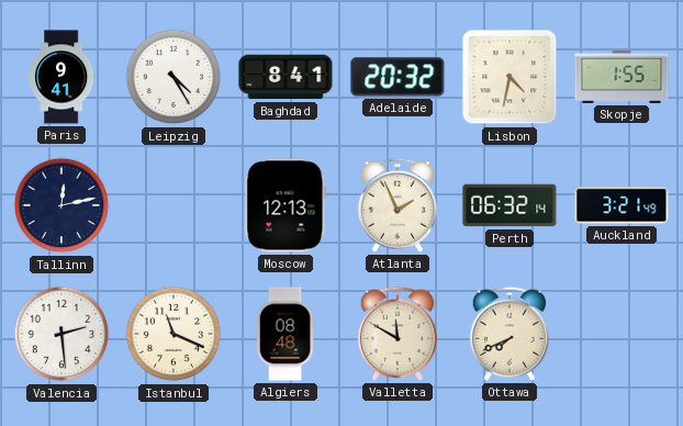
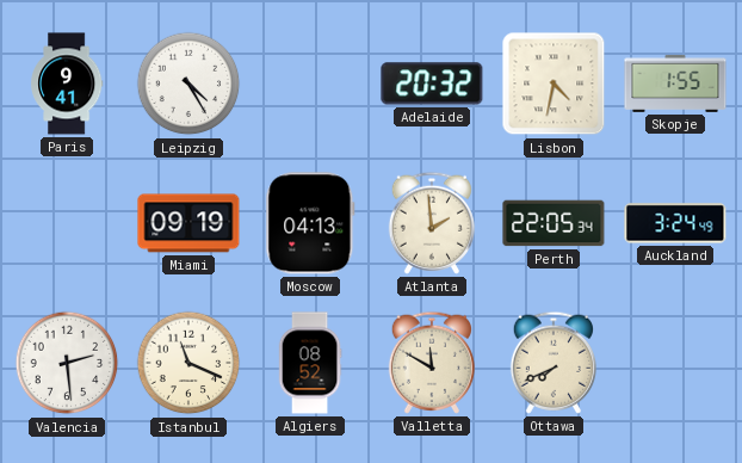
Baghdad: 8:41 -> none
Tallinn: 12:13 -> none
Miami: none -> 09:19
Moscow: 12:13 -> 04:13
Atlanta: 1:56 -> 1:59
Perth: 06:32 -> 22:05
Auckland: 3:21 -> 3:24
Algiers: 08:48 -> 08:52
